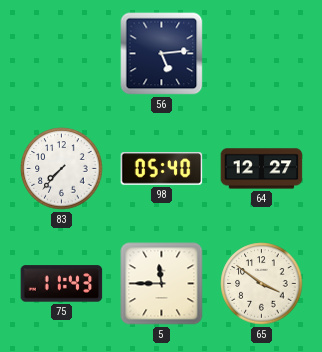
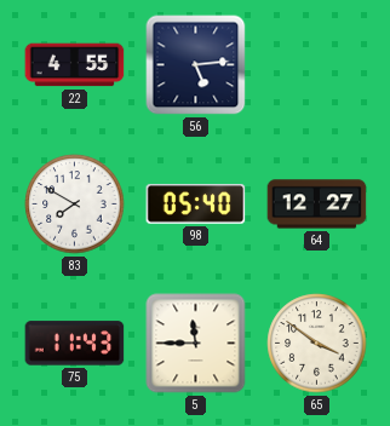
22: none -> 4:55
83: 7:37 -> 7:50
